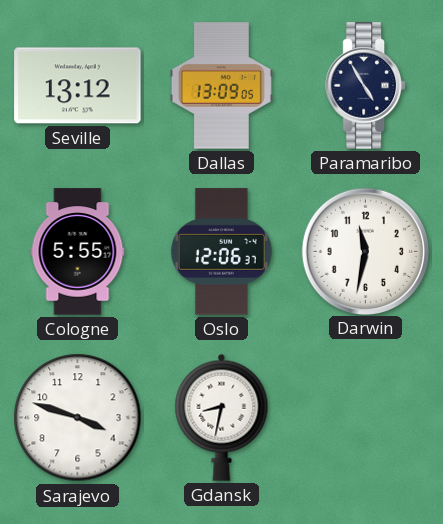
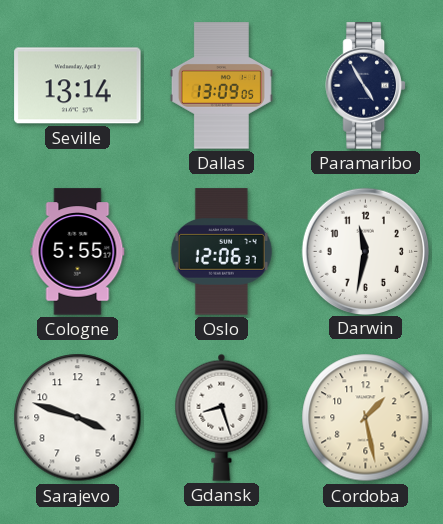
Seville: 13:12 -> 13:14
Gdansk: 8:32 -> 8:27
Cordoba: none -> 1:28
